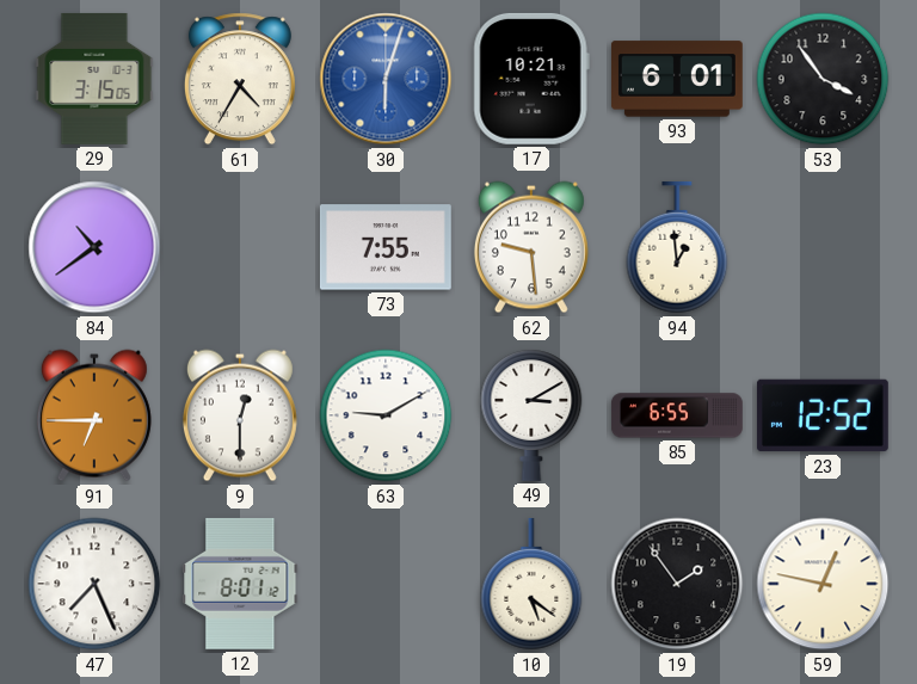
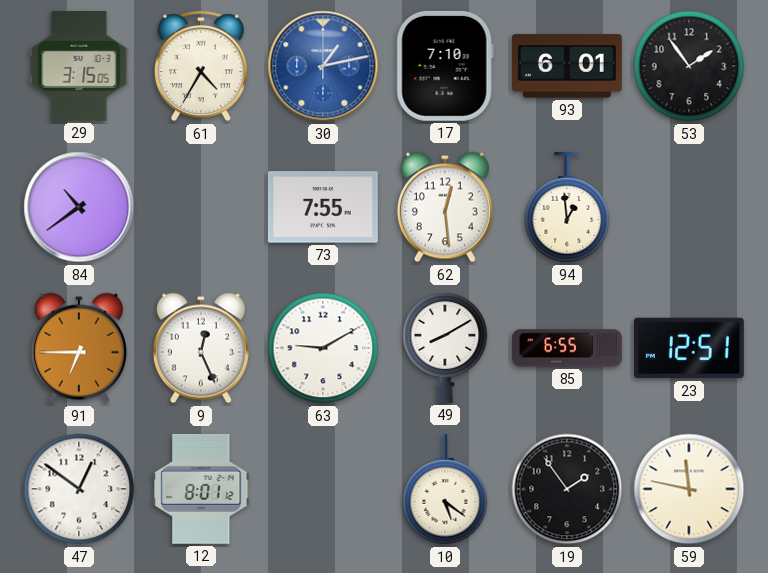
30: 6:03 -> 1:13
17: 10:21 -> 7:10
53: 3:54 -> 1:54
62: 9:29 -> 12:29
9: 12:30 -> 12:26
49: 3:10 -> 8:10
23: 12:52 -> 12:51
47: 7:26 -> 12:51
59: 12:47 -> 11:47
